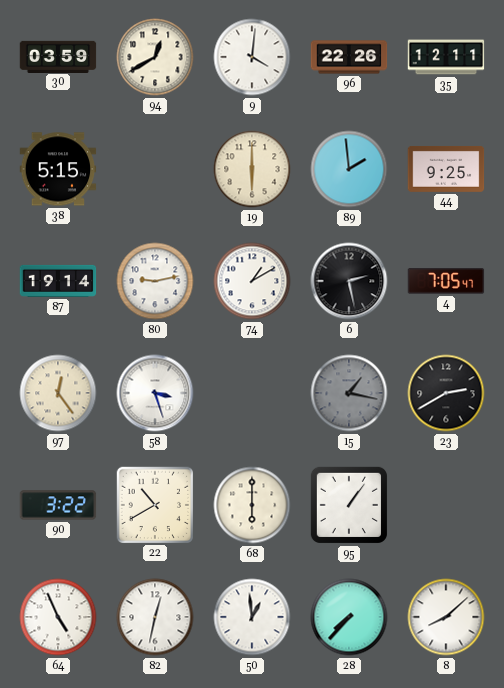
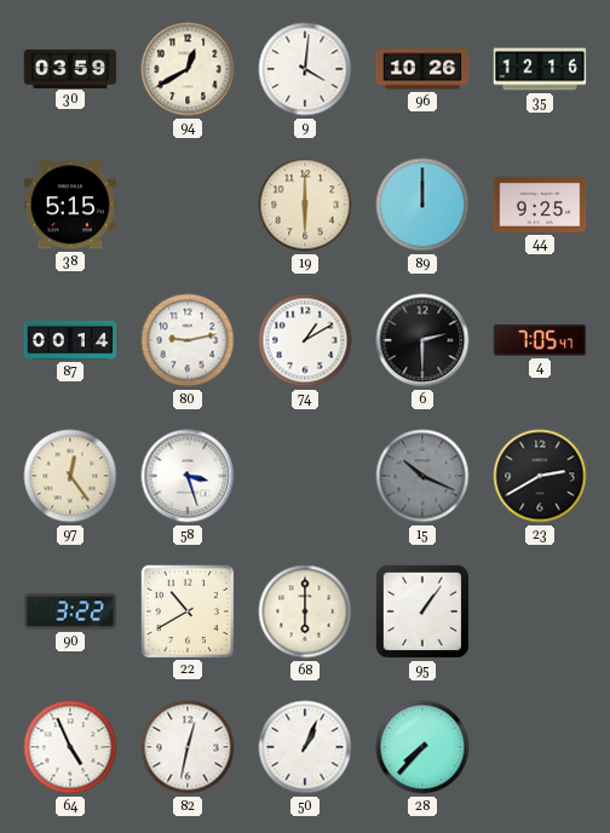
96: 22:26 -> 10:26
35: 12:11 -> 12:16
89: 1:59 -> 12:00
87: 19:14 -> 00:14
6: 2:28 -> 2:30
15: 1:17 -> 10:19
50: 12:59 -> 1:04
8: 8:08 -> none
